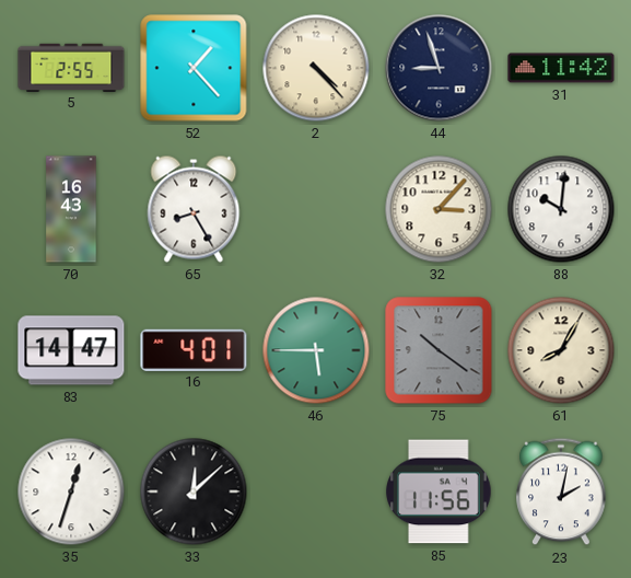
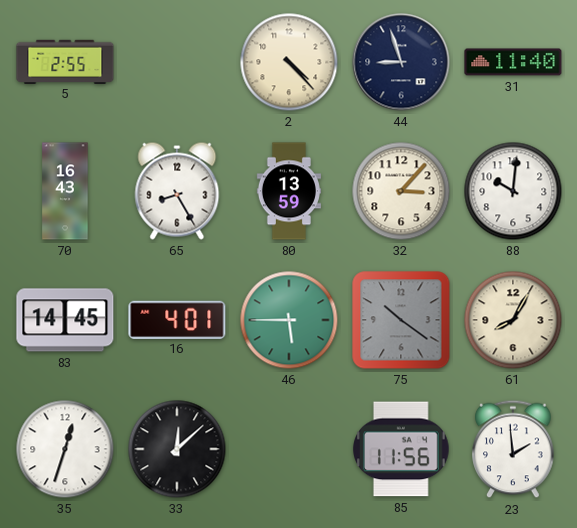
52: 1:23 -> none
31: 11:42 -> 11:40
80: none -> 13:59
83: 14:47 -> 14:45
23: 2:02 -> 1:59
